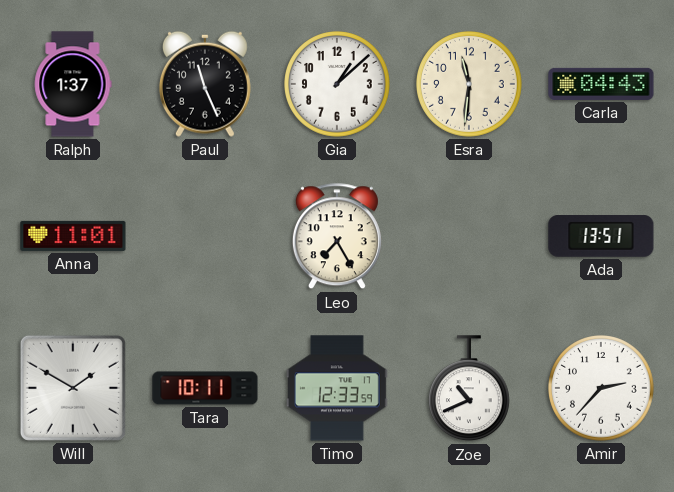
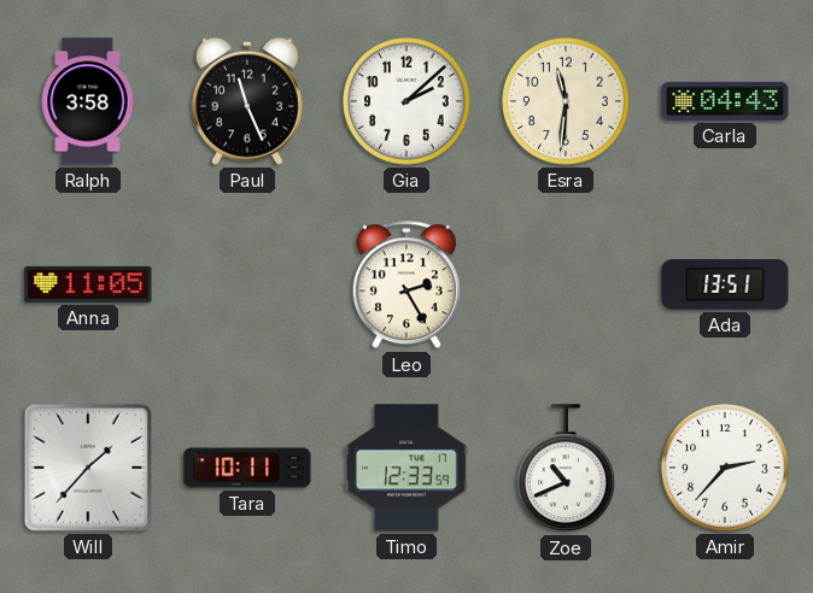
Ralph: 1:37 -> 3:58
Gia: 1:08 -> 2:08
Anna: 11:01 -> 11:05
Leo: 7:25 -> 2:25
Will: 1:50 -> 1:37
